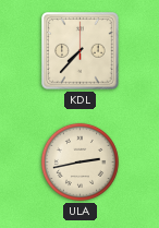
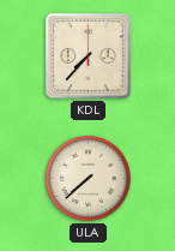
ULA: 2:43 -> 7:38
